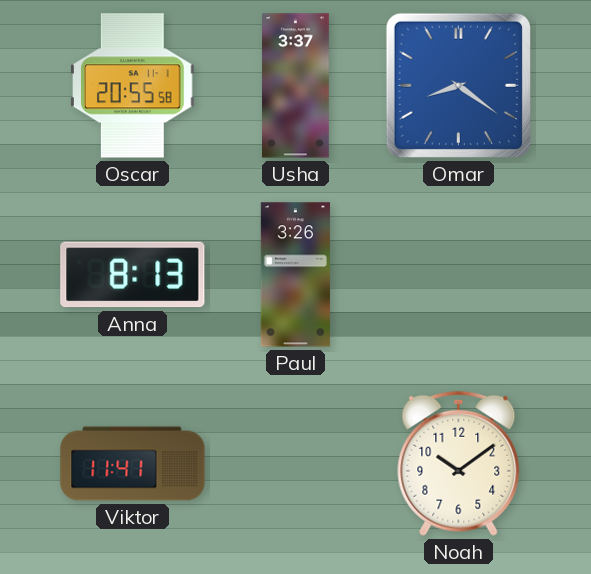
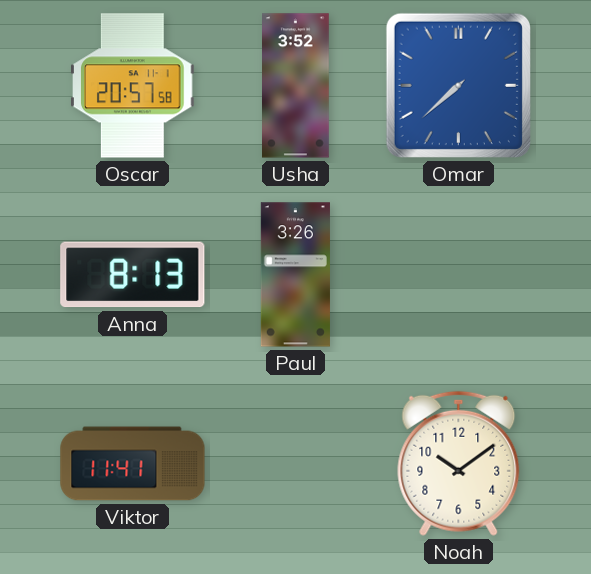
Oscar: 20:55 -> 20:57
Usha: 3:37 -> 3:52
Omar: 8:21 -> 7:38
